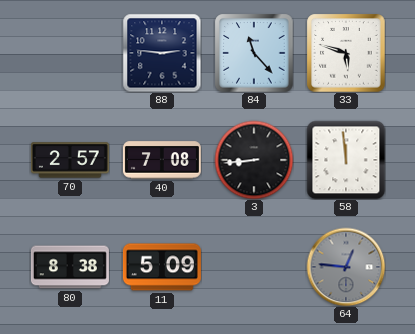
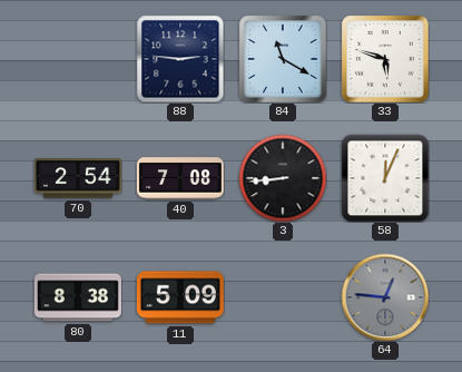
84: 11:23 -> 11:20
70: 2:57 -> 2:54
58: 11:59 -> 12:04
